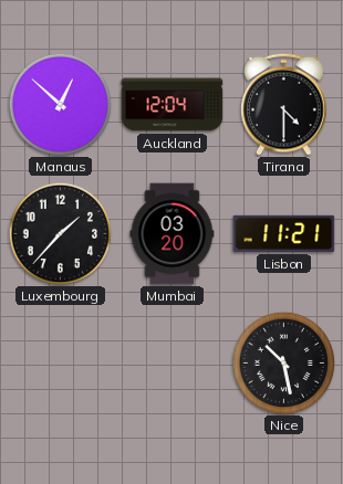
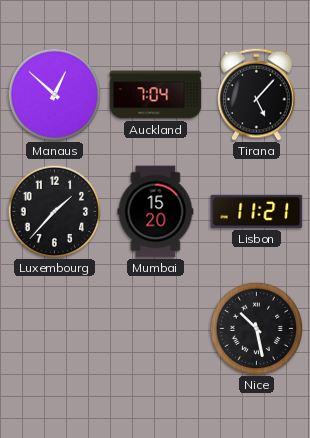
Auckland: 12:04 -> 7:04
Tirana: 4:30 -> 5:07
Mumbai: 03:20 -> 15:20
